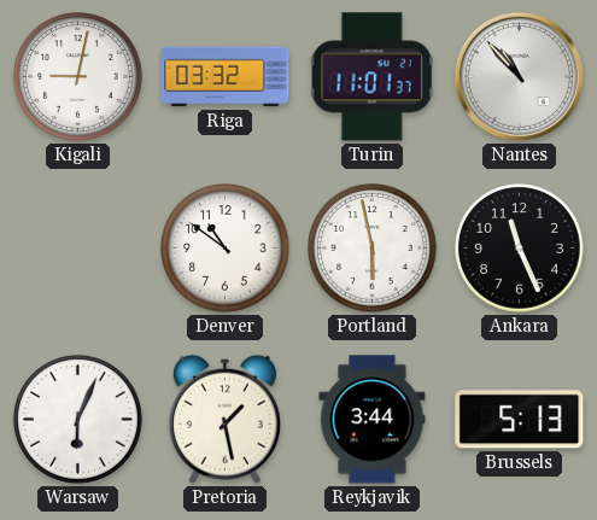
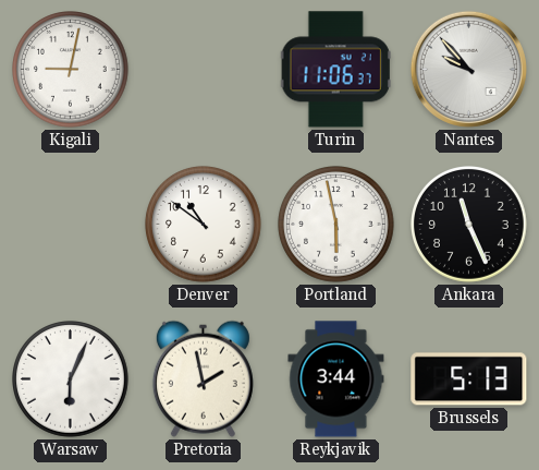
Riga: 03:32 -> none
Turin: 11:01 -> 11:06
Nantes: 10:53 -> 9:53
Pretoria: 1:28 -> 1:58
